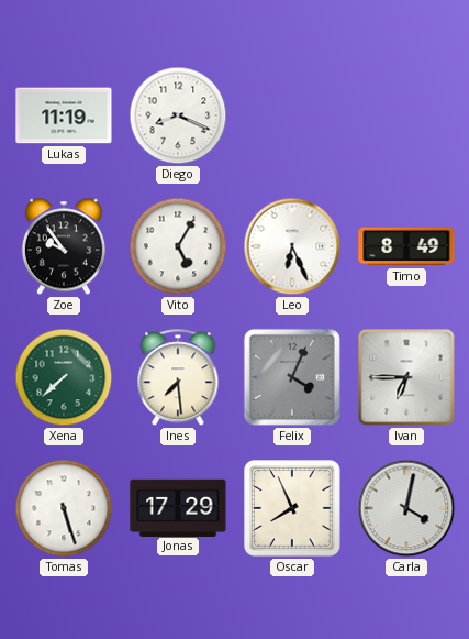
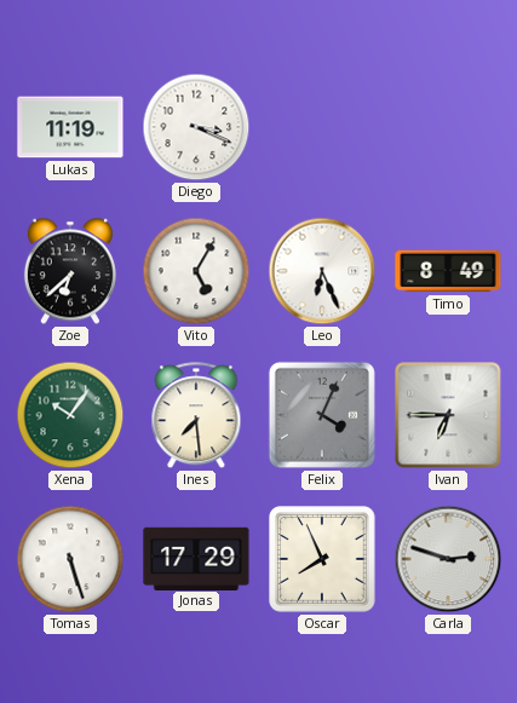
Diego: 8:19 -> 3:19
Zoe: 9:54 -> 6:38
Xena: 7:38 -> 10:06
Carla: 4:02 -> 2:48
